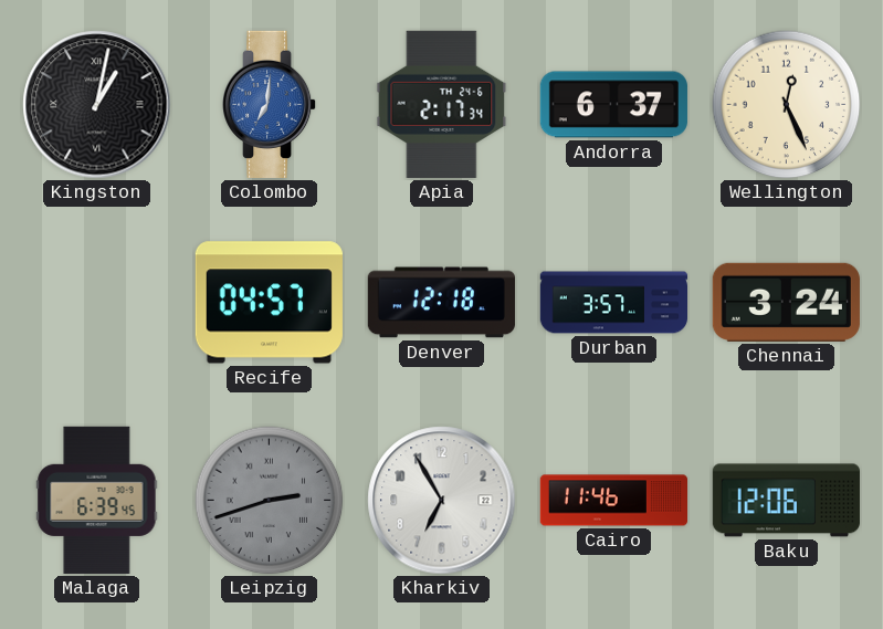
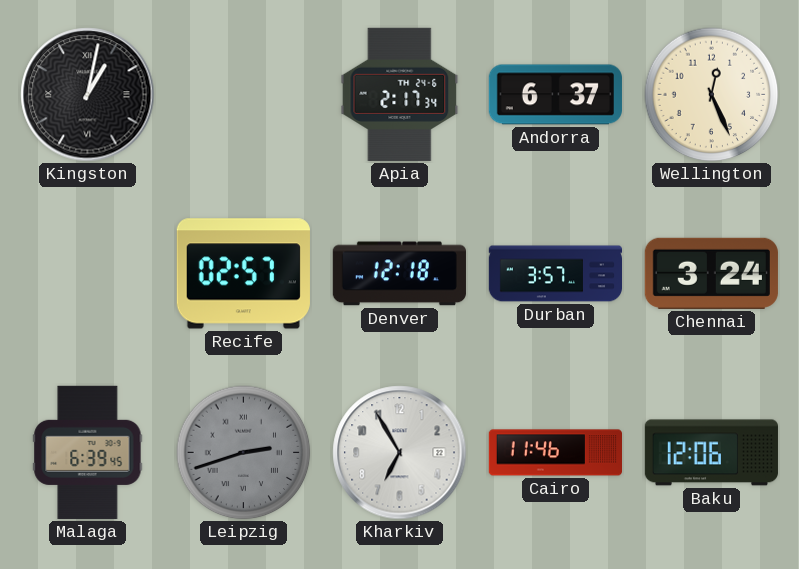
Colombo: 7:01 -> none
Recife: 04:57 -> 02:57
